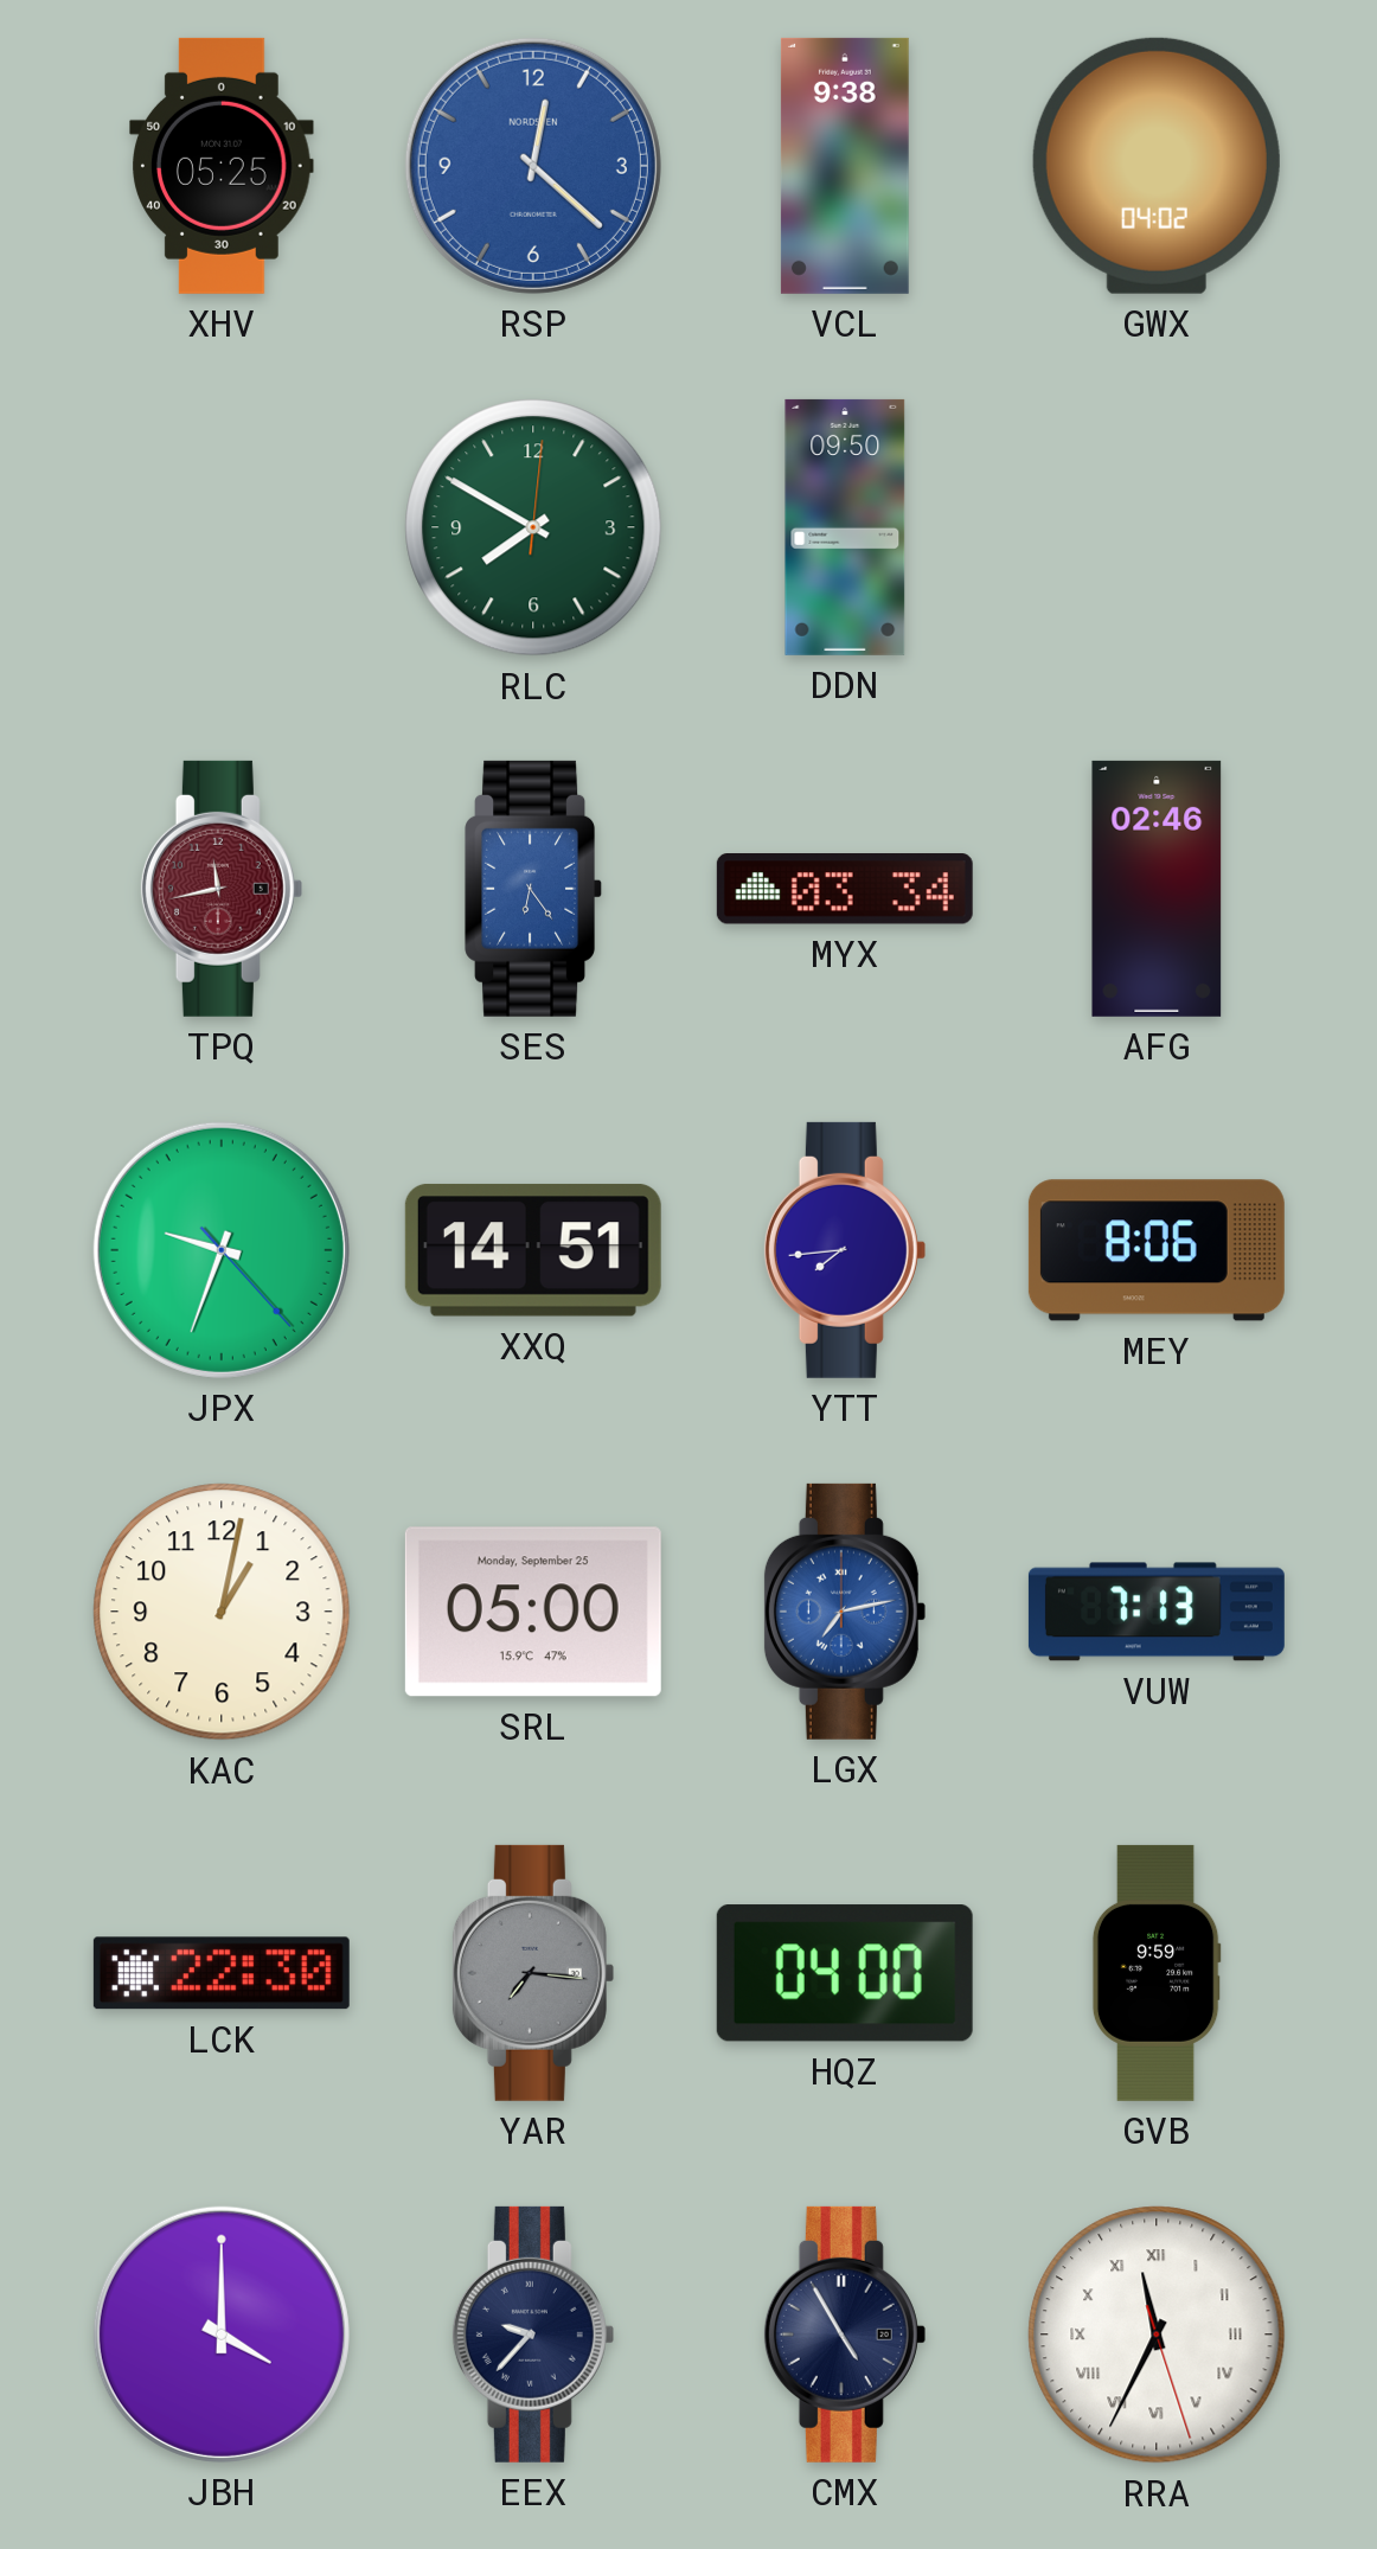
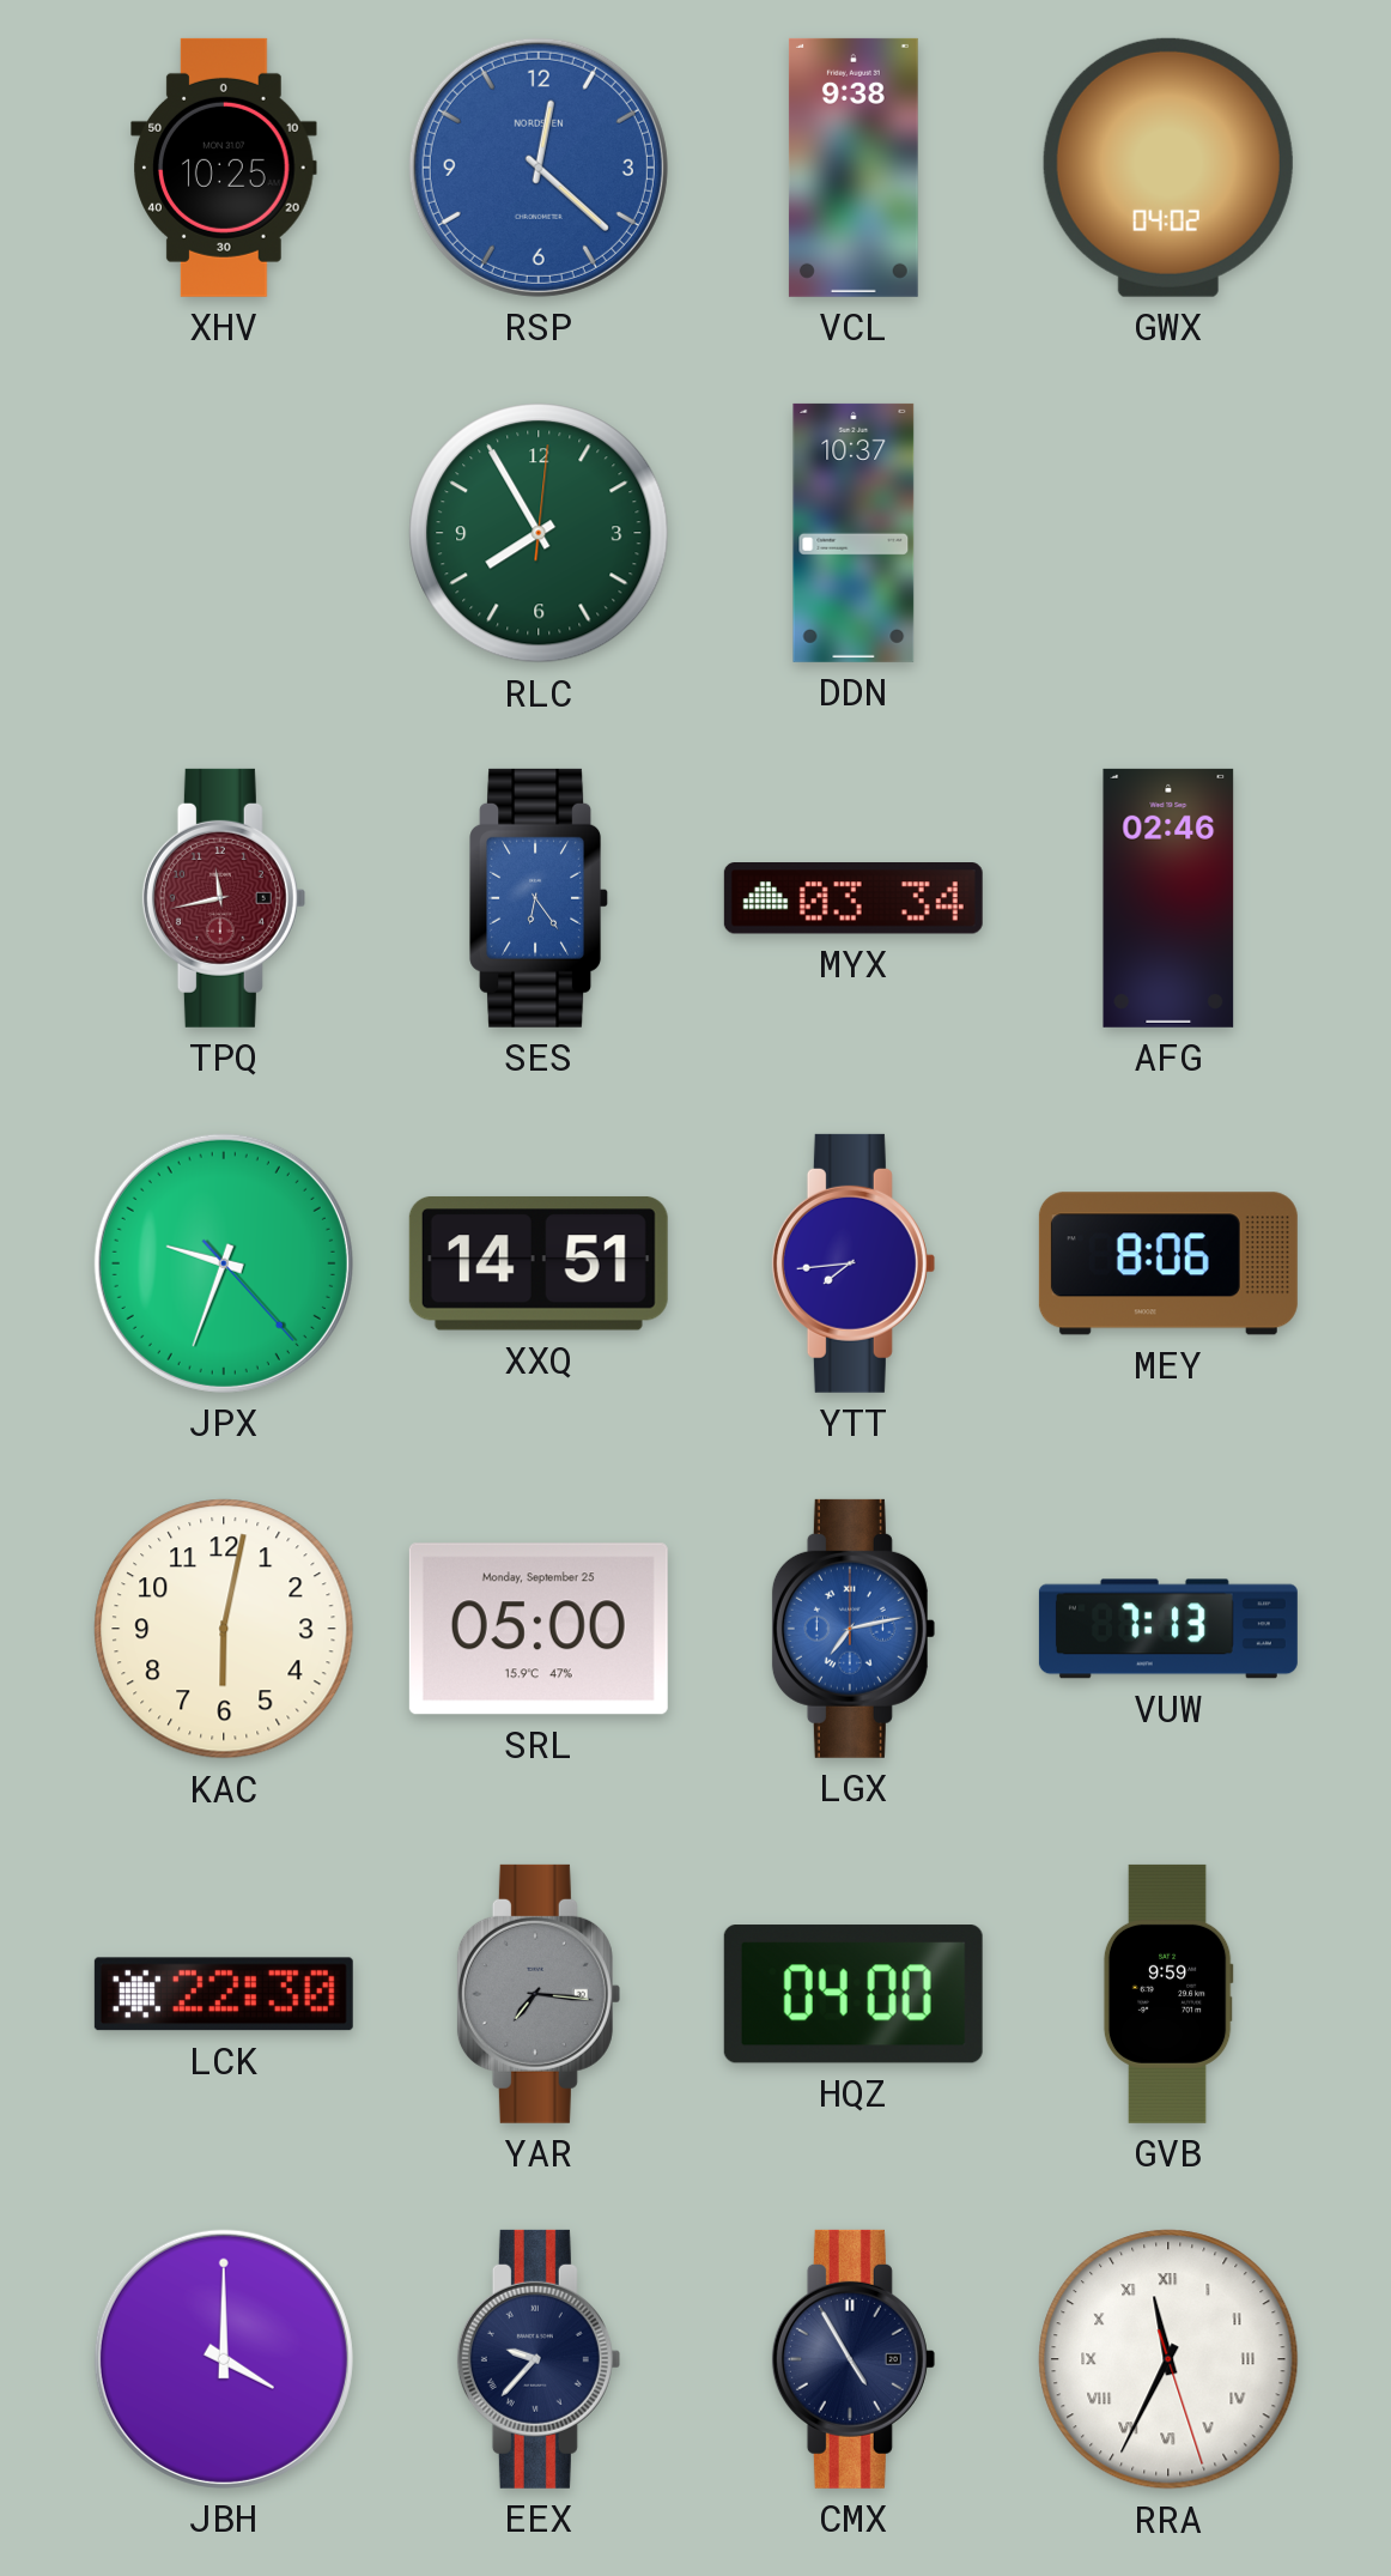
XHV: 05:25 -> 10:25
RLC: 7:50 -> 7:55
DDN: 09:50 -> 10:37
KAC: 1:02 -> 6:02
